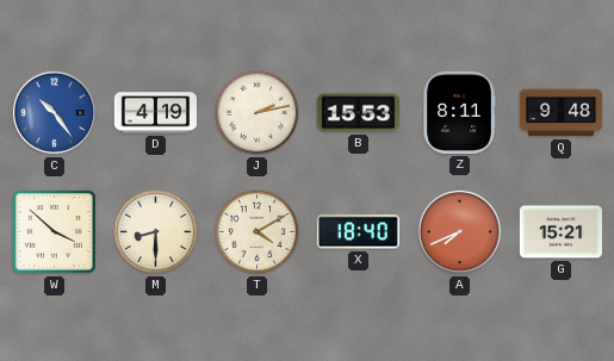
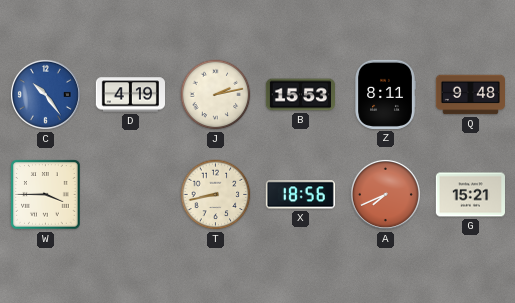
W: 3:52 -> 3:45
M: 8:30 -> none
T: 4:10 -> 8:43
X: 18:40 -> 18:56
